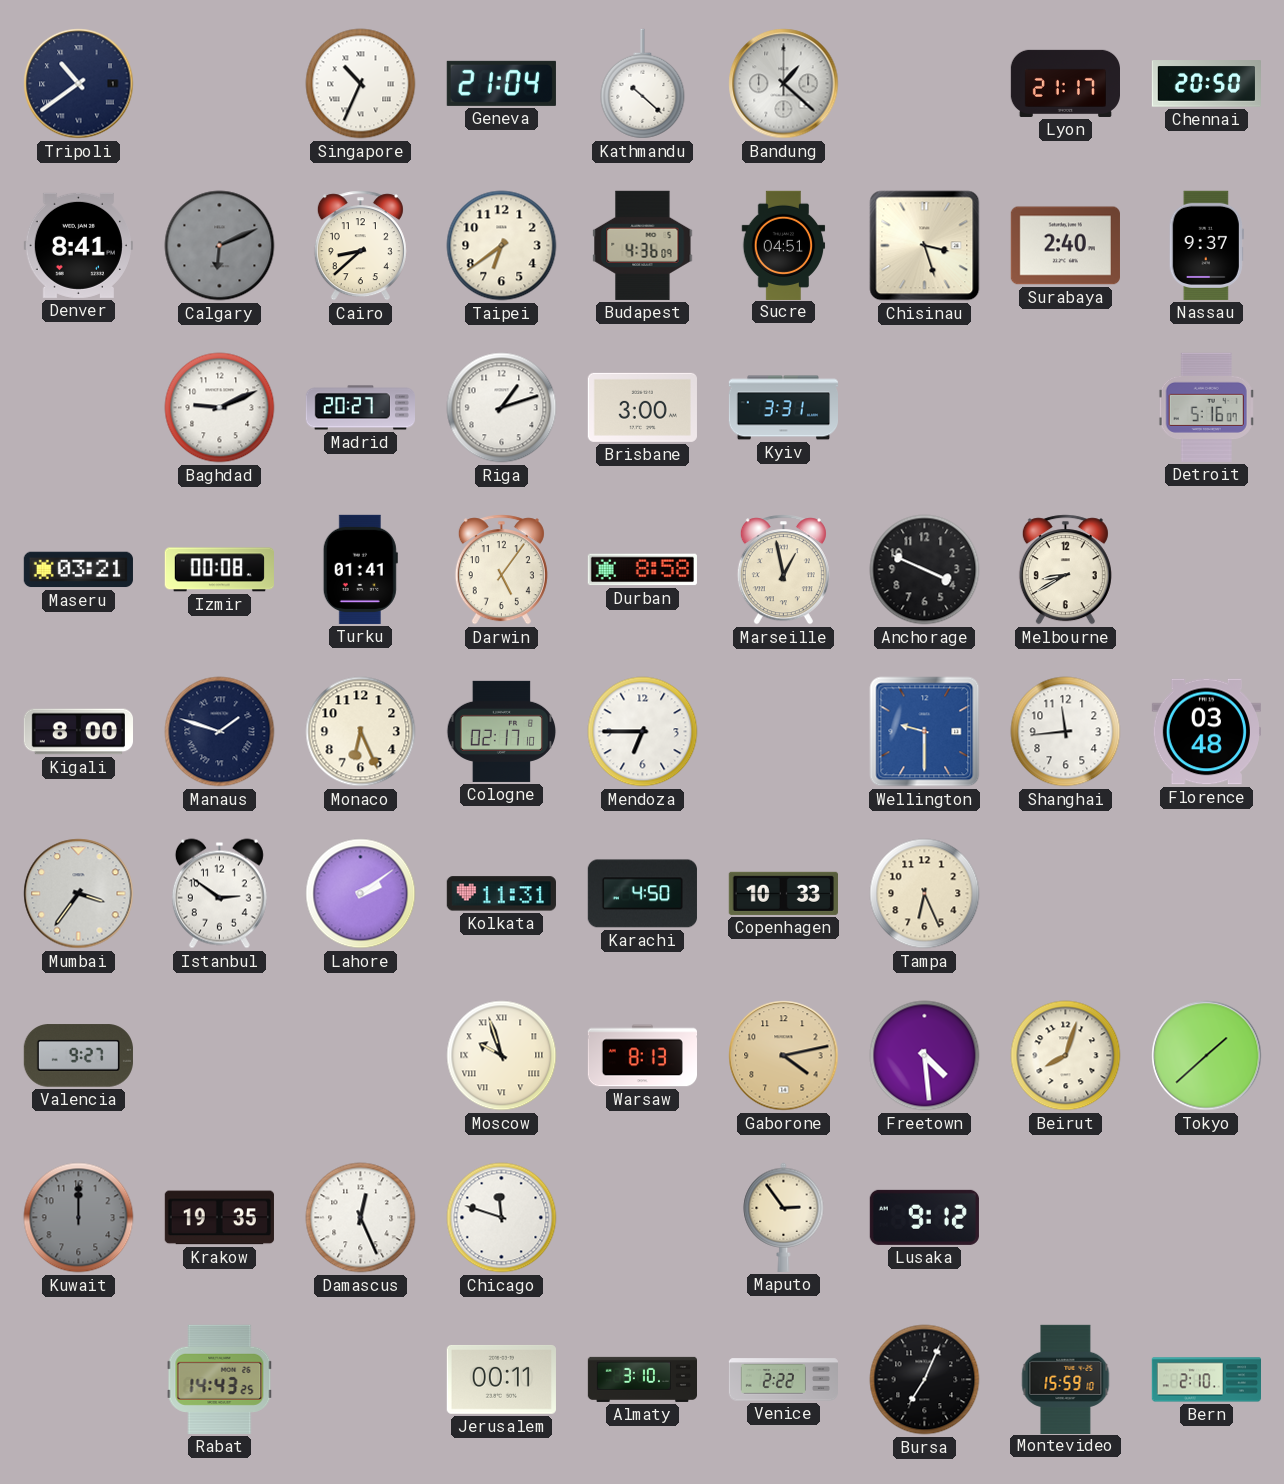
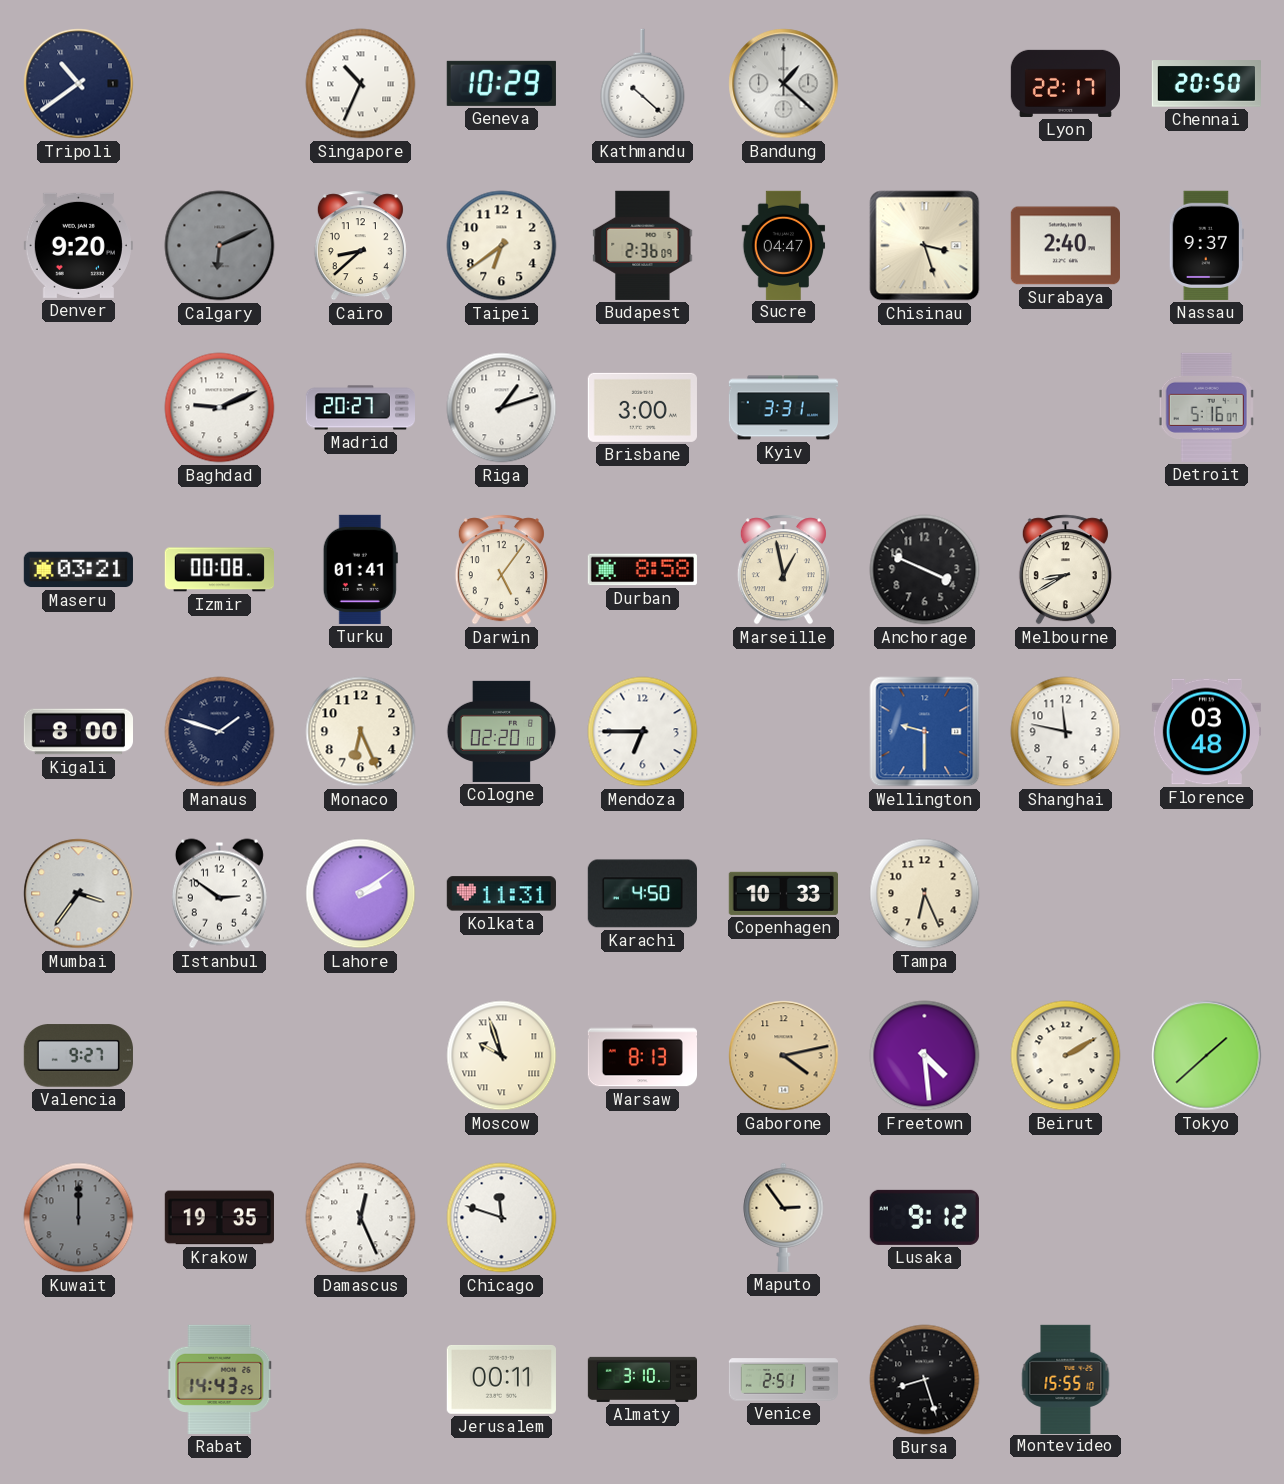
Geneva: 21:04 -> 10:29
Lyon: 21:17 -> 22:17
Denver: 8:41 -> 9:20
Budapest: 4:36 -> 2:36
Sucre: 04:51 -> 04:47
Cologne: 02:17 -> 02:20
Shanghai: 11:44 -> 11:47
Beirut: 8:03 -> 2:10
Venice: 2:22 -> 2:51
Bursa: 7:04 -> 8:27
Montevideo: 15:59 -> 15:55
Bern: 2:10 -> none
